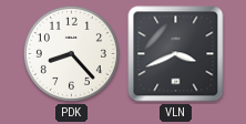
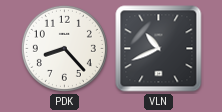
VLN: 3:41 -> 10:41
